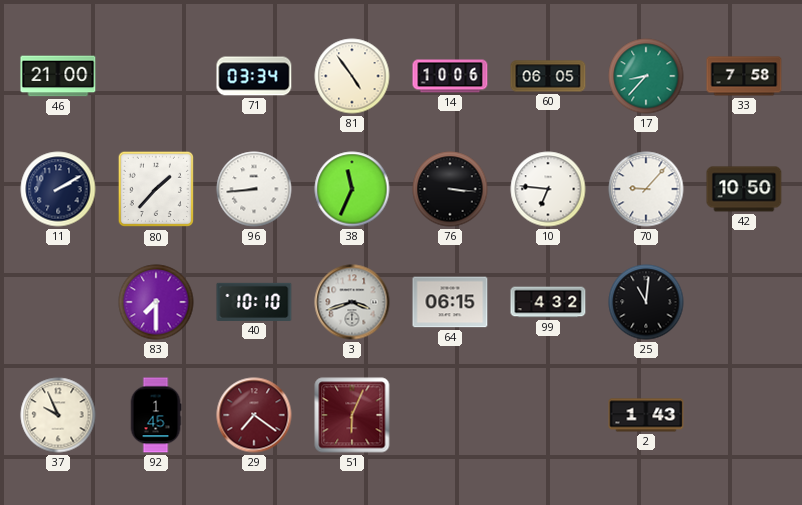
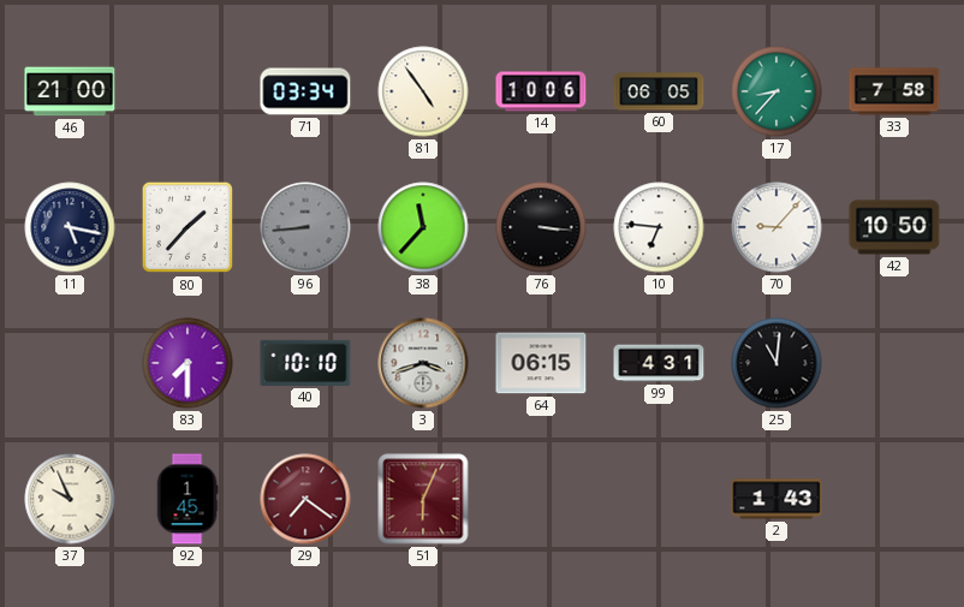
11: 2:10 -> 5:17
96 dial: white -> grey
38: 11:34 -> 11:37
99: 4:32 -> 4:31
